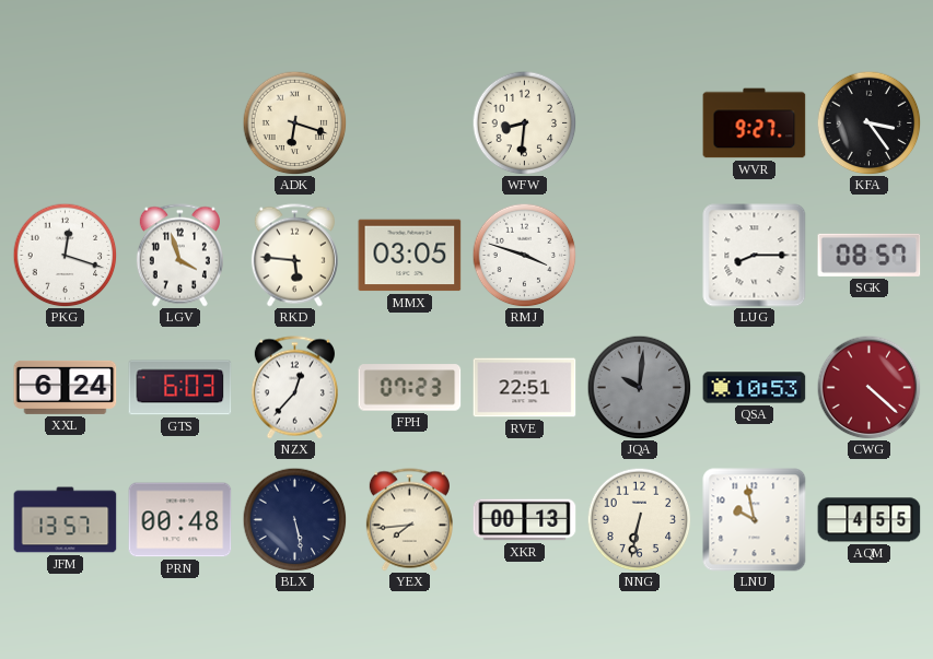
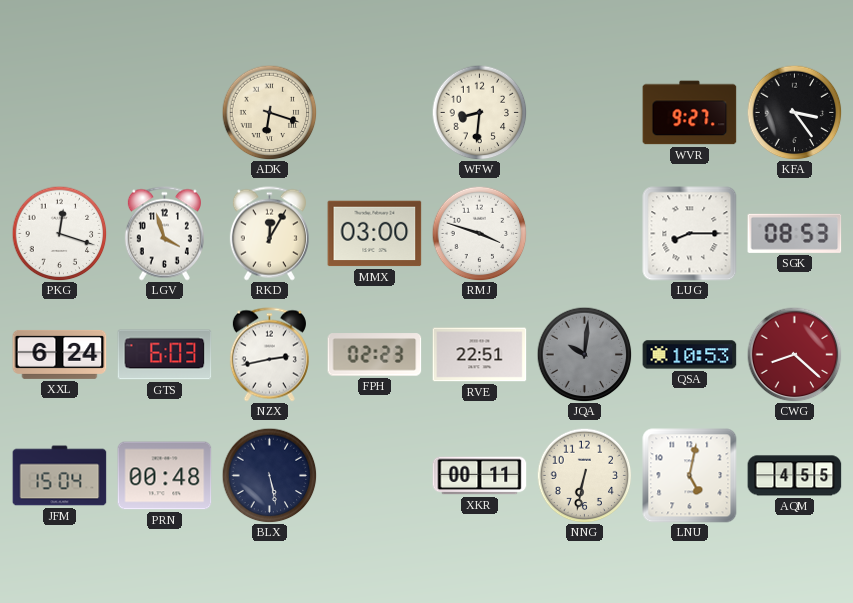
RKD: 5:46 -> 12:05
MMX: 03:05 -> 03:00
SGK: 08:57 -> 08:53
NZX: 12:37 -> 2:43
FPH: 07:23 -> 02:23
CWG: 4:22 -> 8:22
JFM: 13:57 -> 15:04
YEX: 7:44 -> none
XKR: 00:13 -> 00:11
LNU: 9:58 -> 5:02
